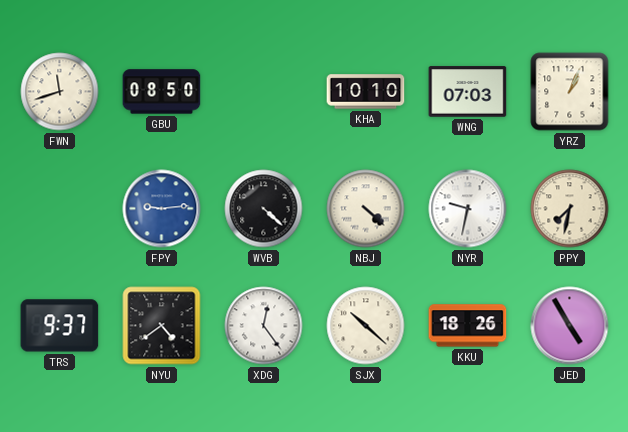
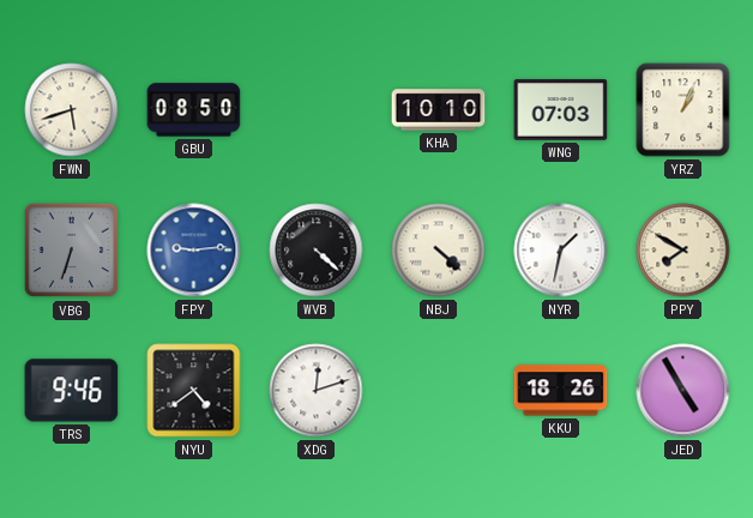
FWN: 11:42 -> 5:42
VBG: none -> 6:33
NYR: 9:32 -> 1:32
PPY: 7:32 -> 7:50
TRS: 9:37 -> 9:46
XDG: 12:24 -> 12:12
SJX: 10:22 -> none
